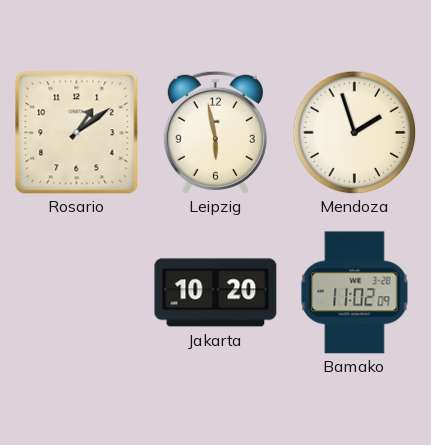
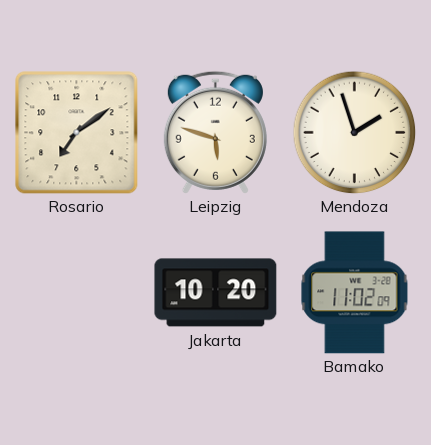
Rosario: 1:09 -> 7:09
Leipzig: 5:58 -> 5:48
